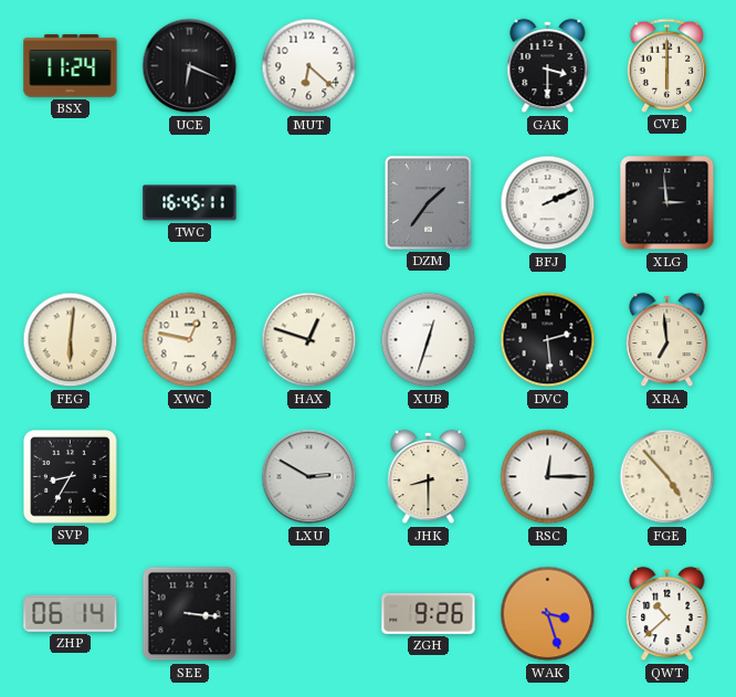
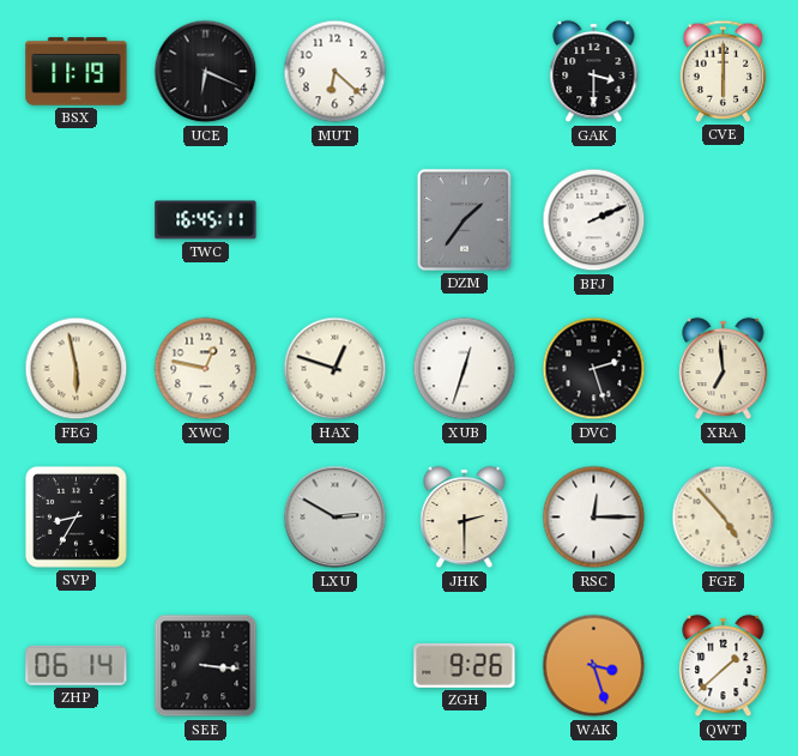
BSX: 11:24 -> 11:19
XLG: 2:59 -> none
FEG: 6:01 -> 5:58
DVC: 2:29 -> 2:27
JHK: 8:30 -> 2:30
QWT: 10:38 -> 1:38
